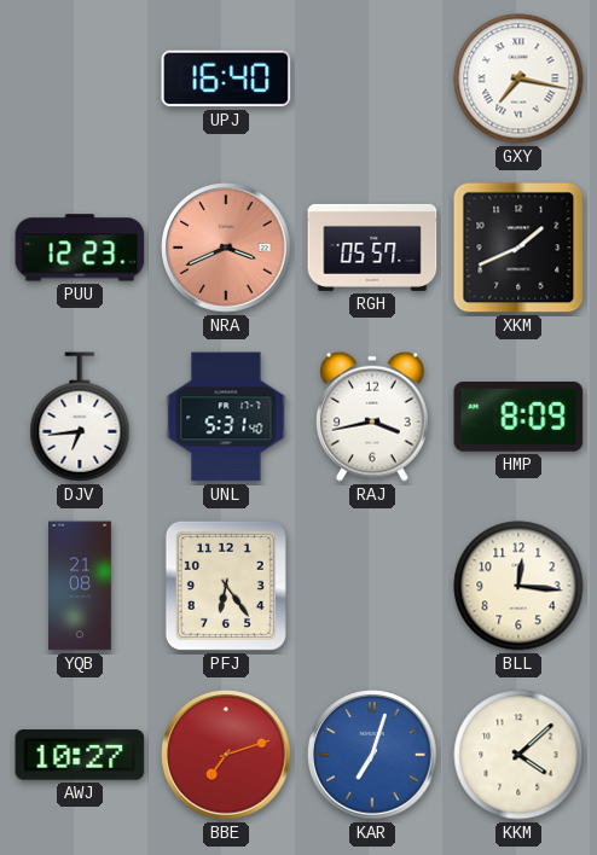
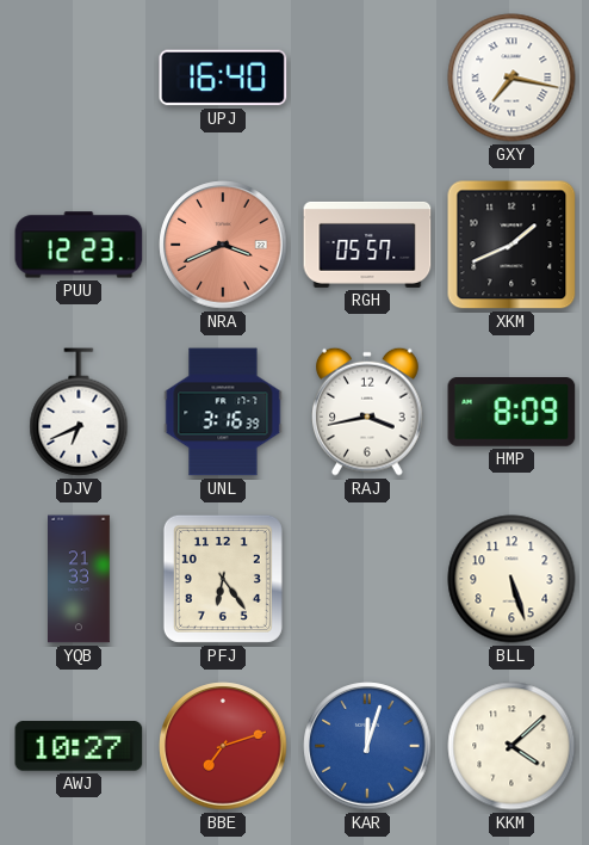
DJV: 6:44 -> 6:41
UNL: 5:31 -> 3:16
YQB: 21:08 -> 21:33
BLL: 12:16 -> 5:27
KAR: 7:03 -> 12:03
